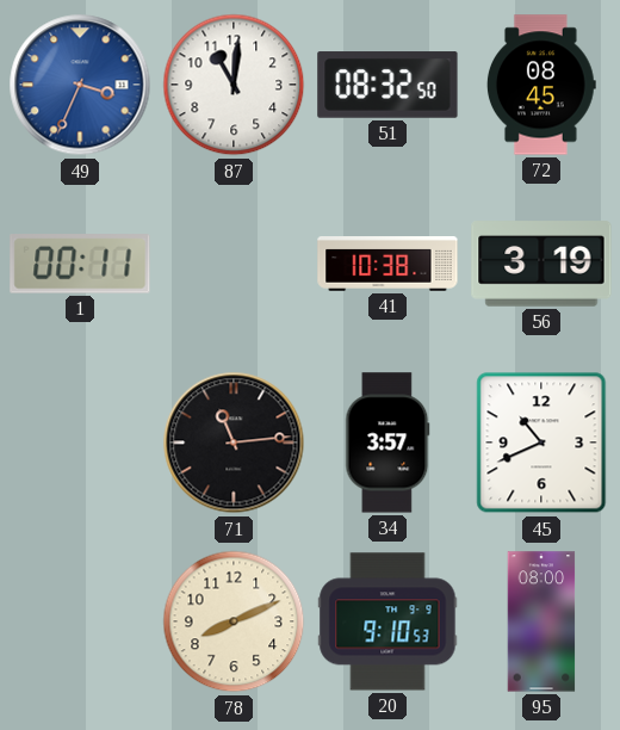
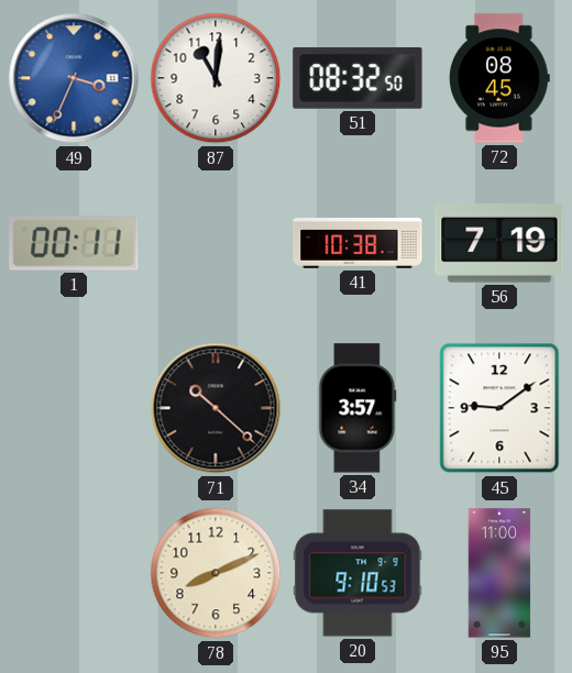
56: 3:19 -> 7:19
71: 11:14 -> 10:22
45: 10:41 -> 9:09
95: 08:00 -> 11:00
